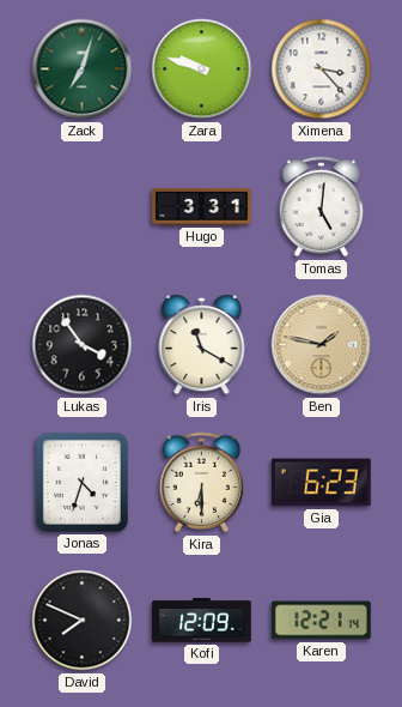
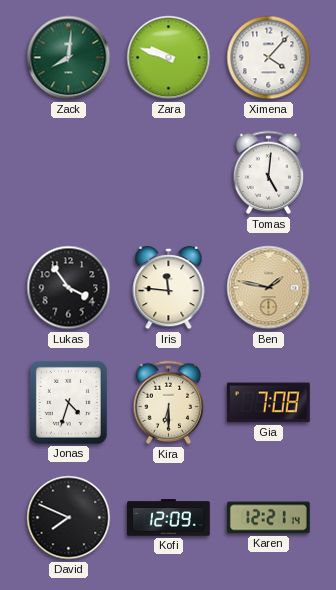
Zack: 7:03 -> 8:01
Ximena: 3:23 -> 4:07
Hugo: 3:31 -> none
Iris: 11:20 -> 11:46
Gia: 6:23 -> 7:08
